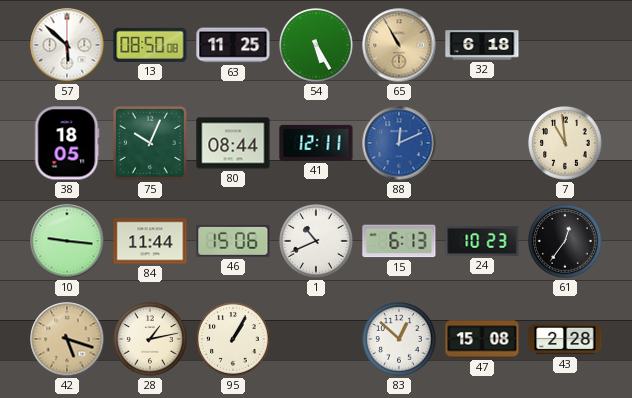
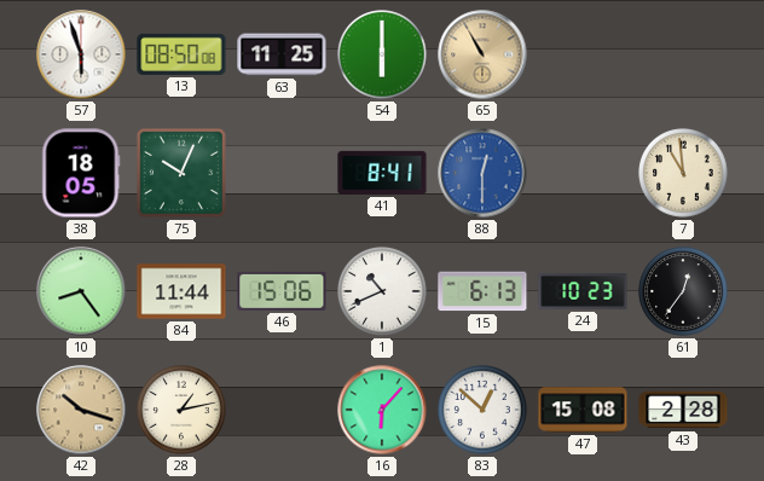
57: 5:52 -> 5:57
54: 5:25 -> 6:00
32: 6:18 -> none
80: 08:44 -> none
41: 12:11 -> 8:41
88: 12:11 -> 12:30
10: 9:16 -> 8:24
42: 5:18 -> 10:18
95: 1:05 -> none
16: none -> 6:07
